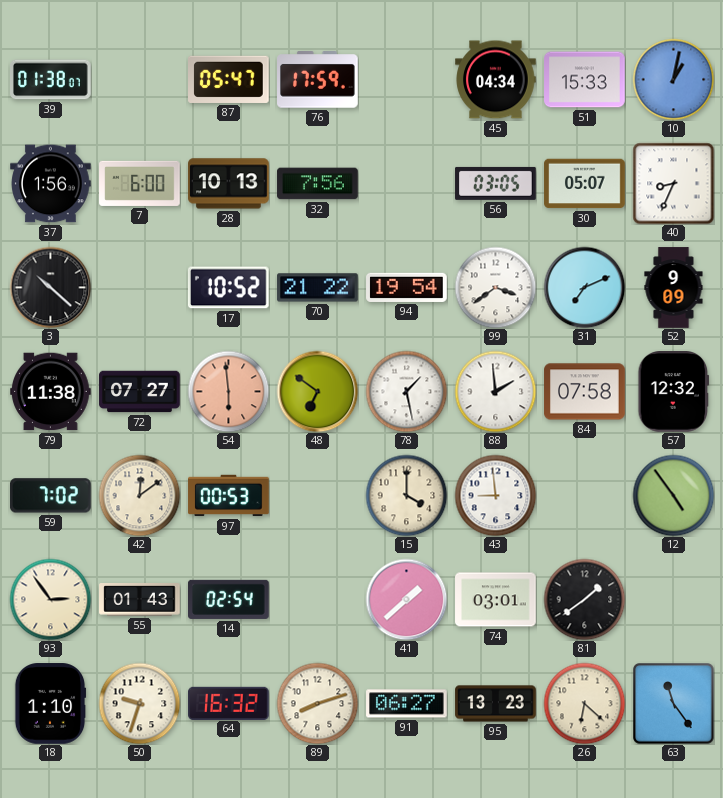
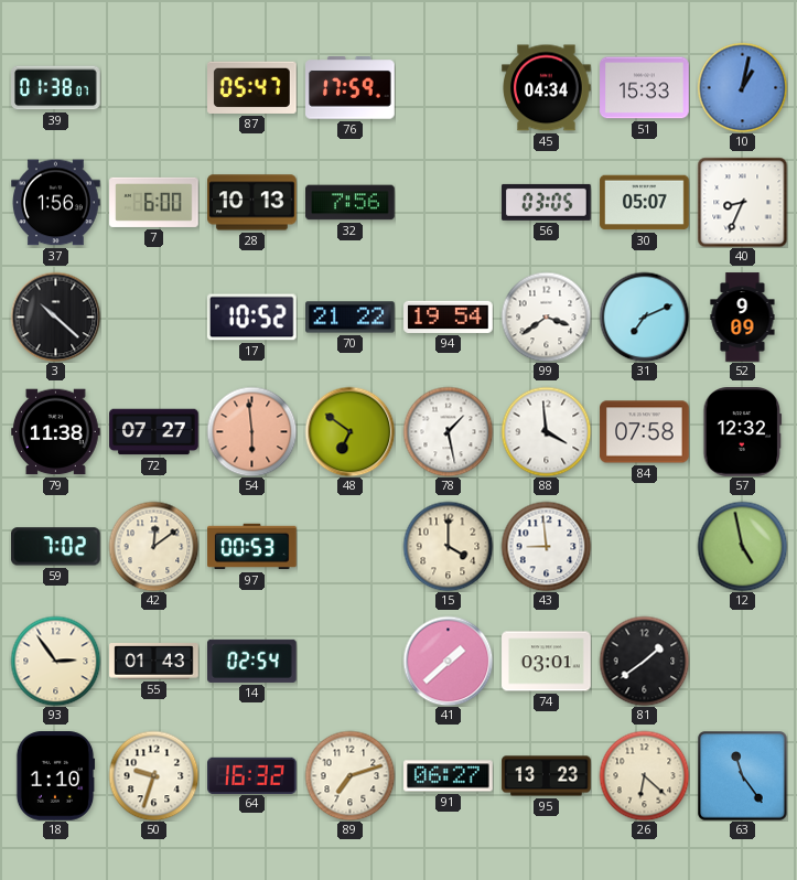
88: 1:59 -> 3:59
12: 4:54 -> 4:58
89: 8:12 -> 7:12
